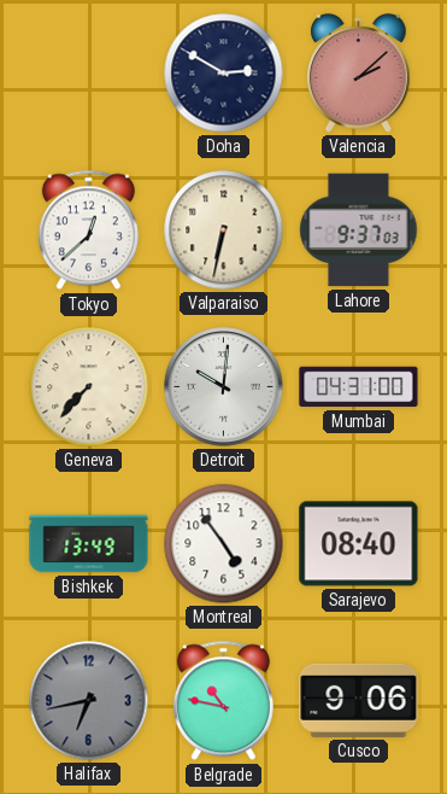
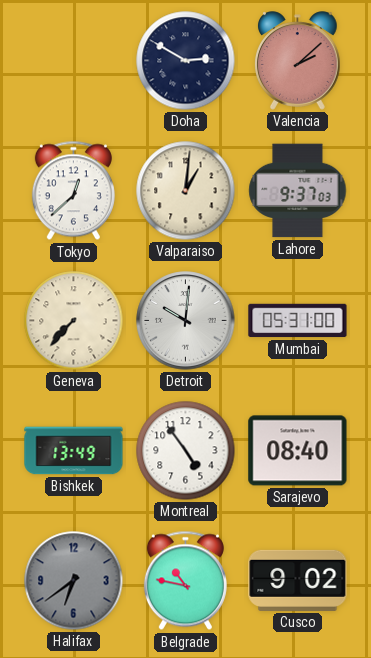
Valparaiso: 6:32 -> 1:01
Mumbai: 04:31 -> 05:31
Halifax: 6:43 -> 6:39
Cusco: 9:06 -> 9:02
